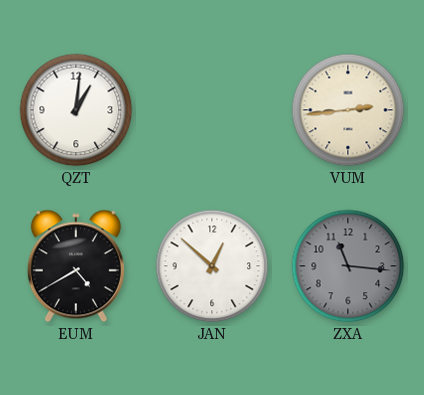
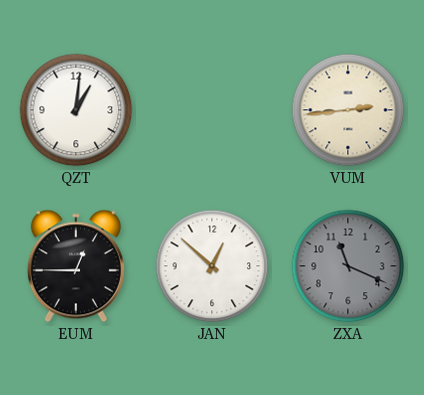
EUM: 4:40 -> 12:45
ZXA: 11:16 -> 11:19
